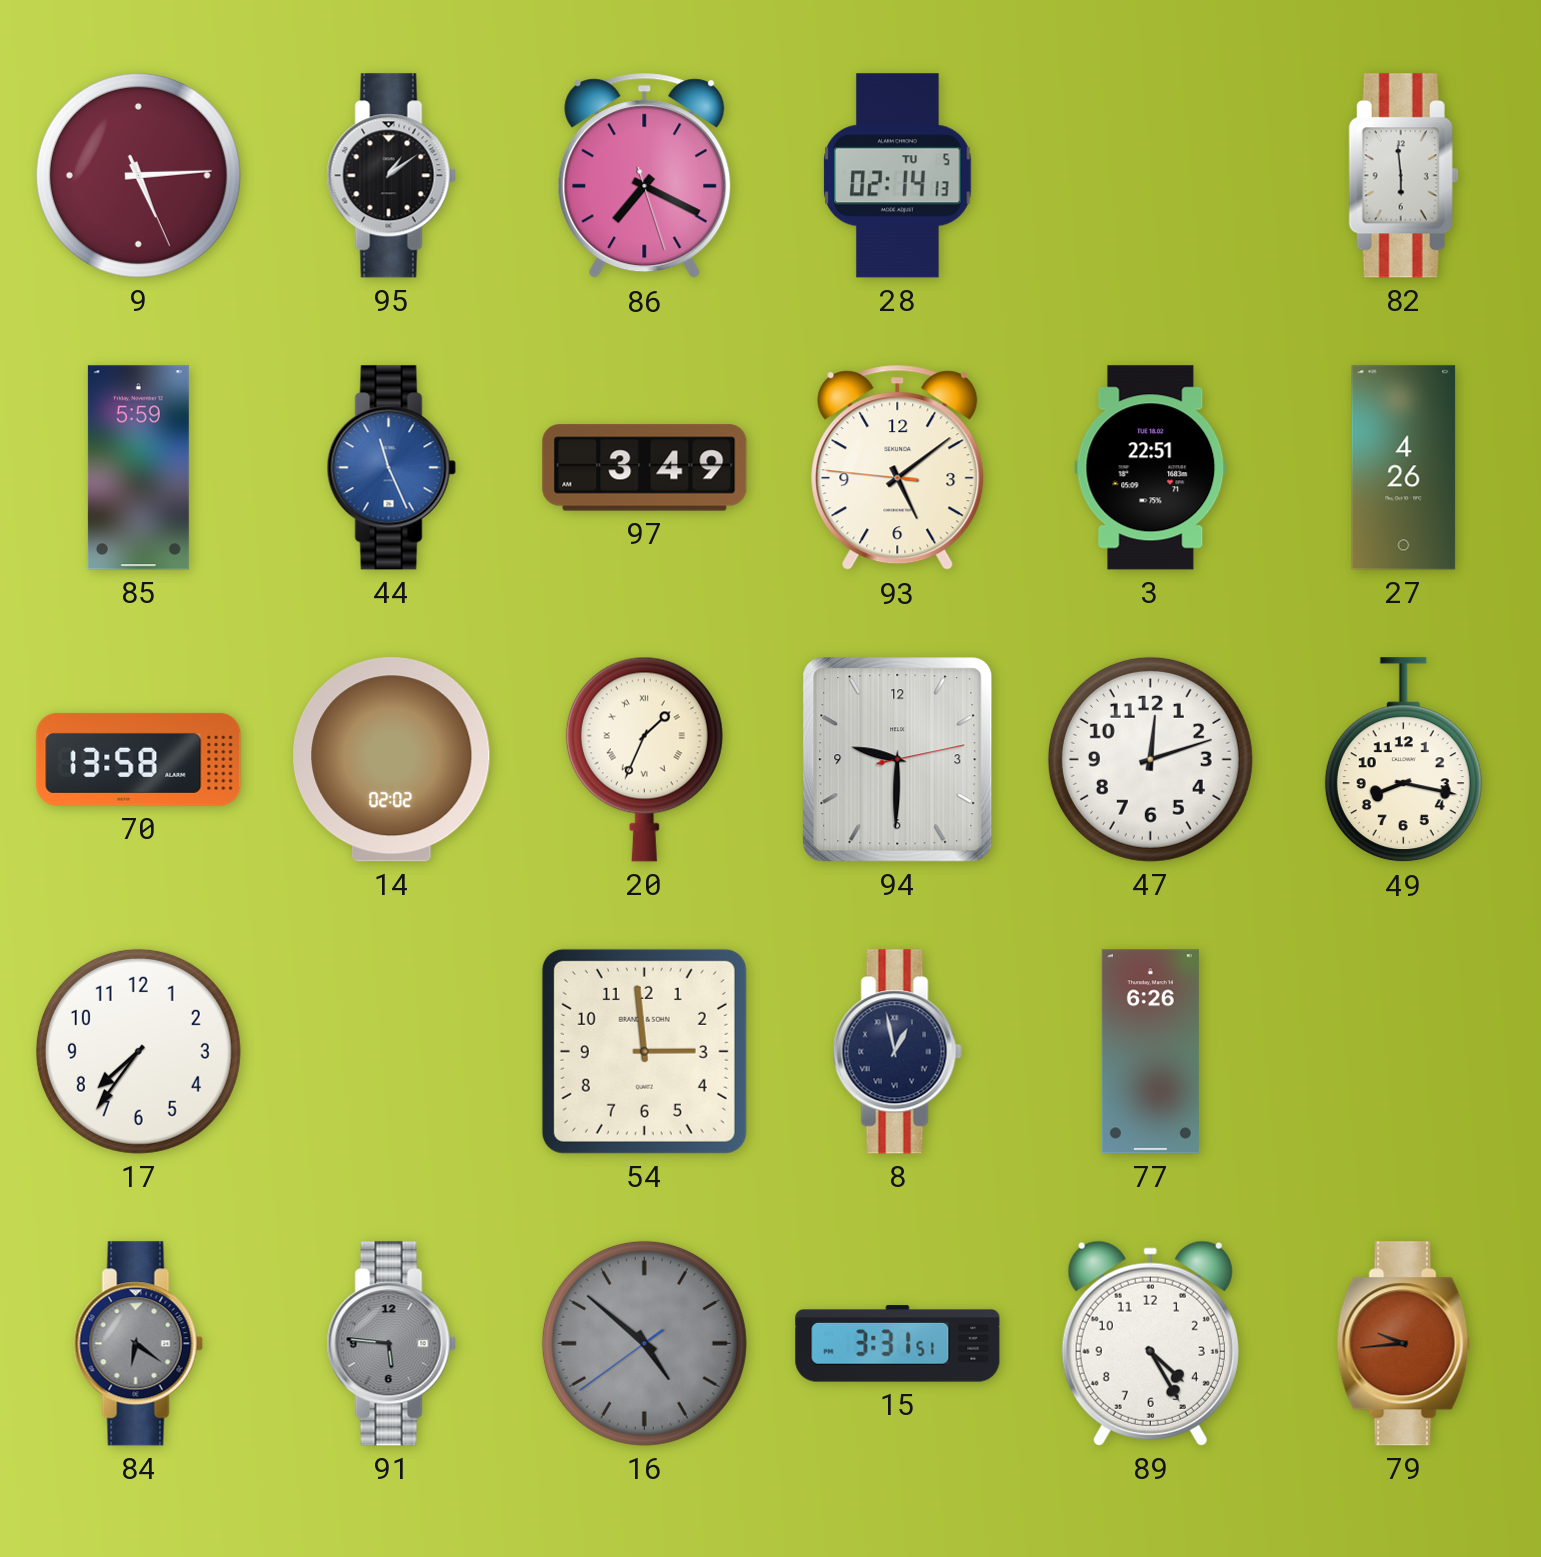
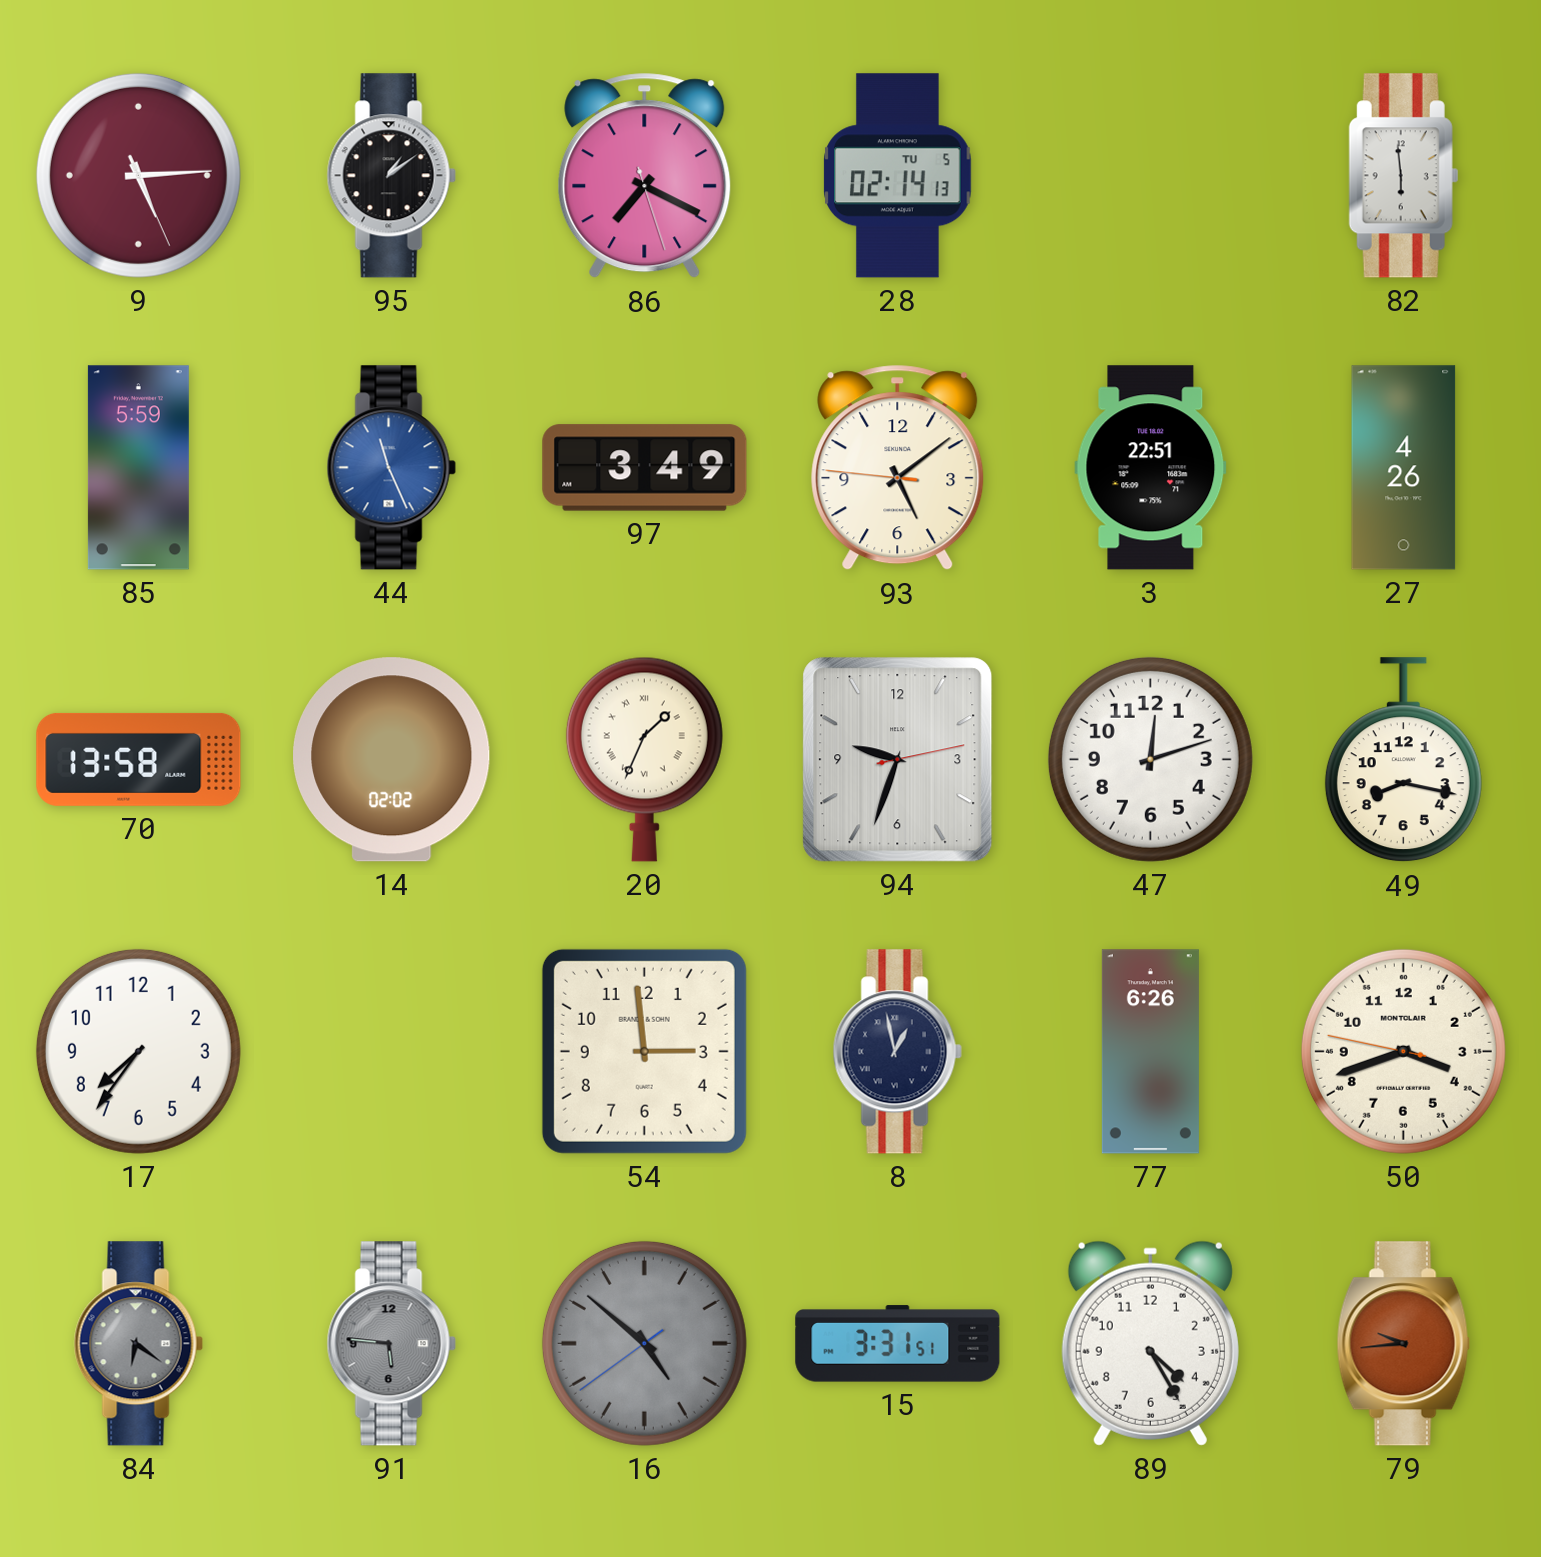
94: 9:30 -> 9:33
50: none -> 3:41
